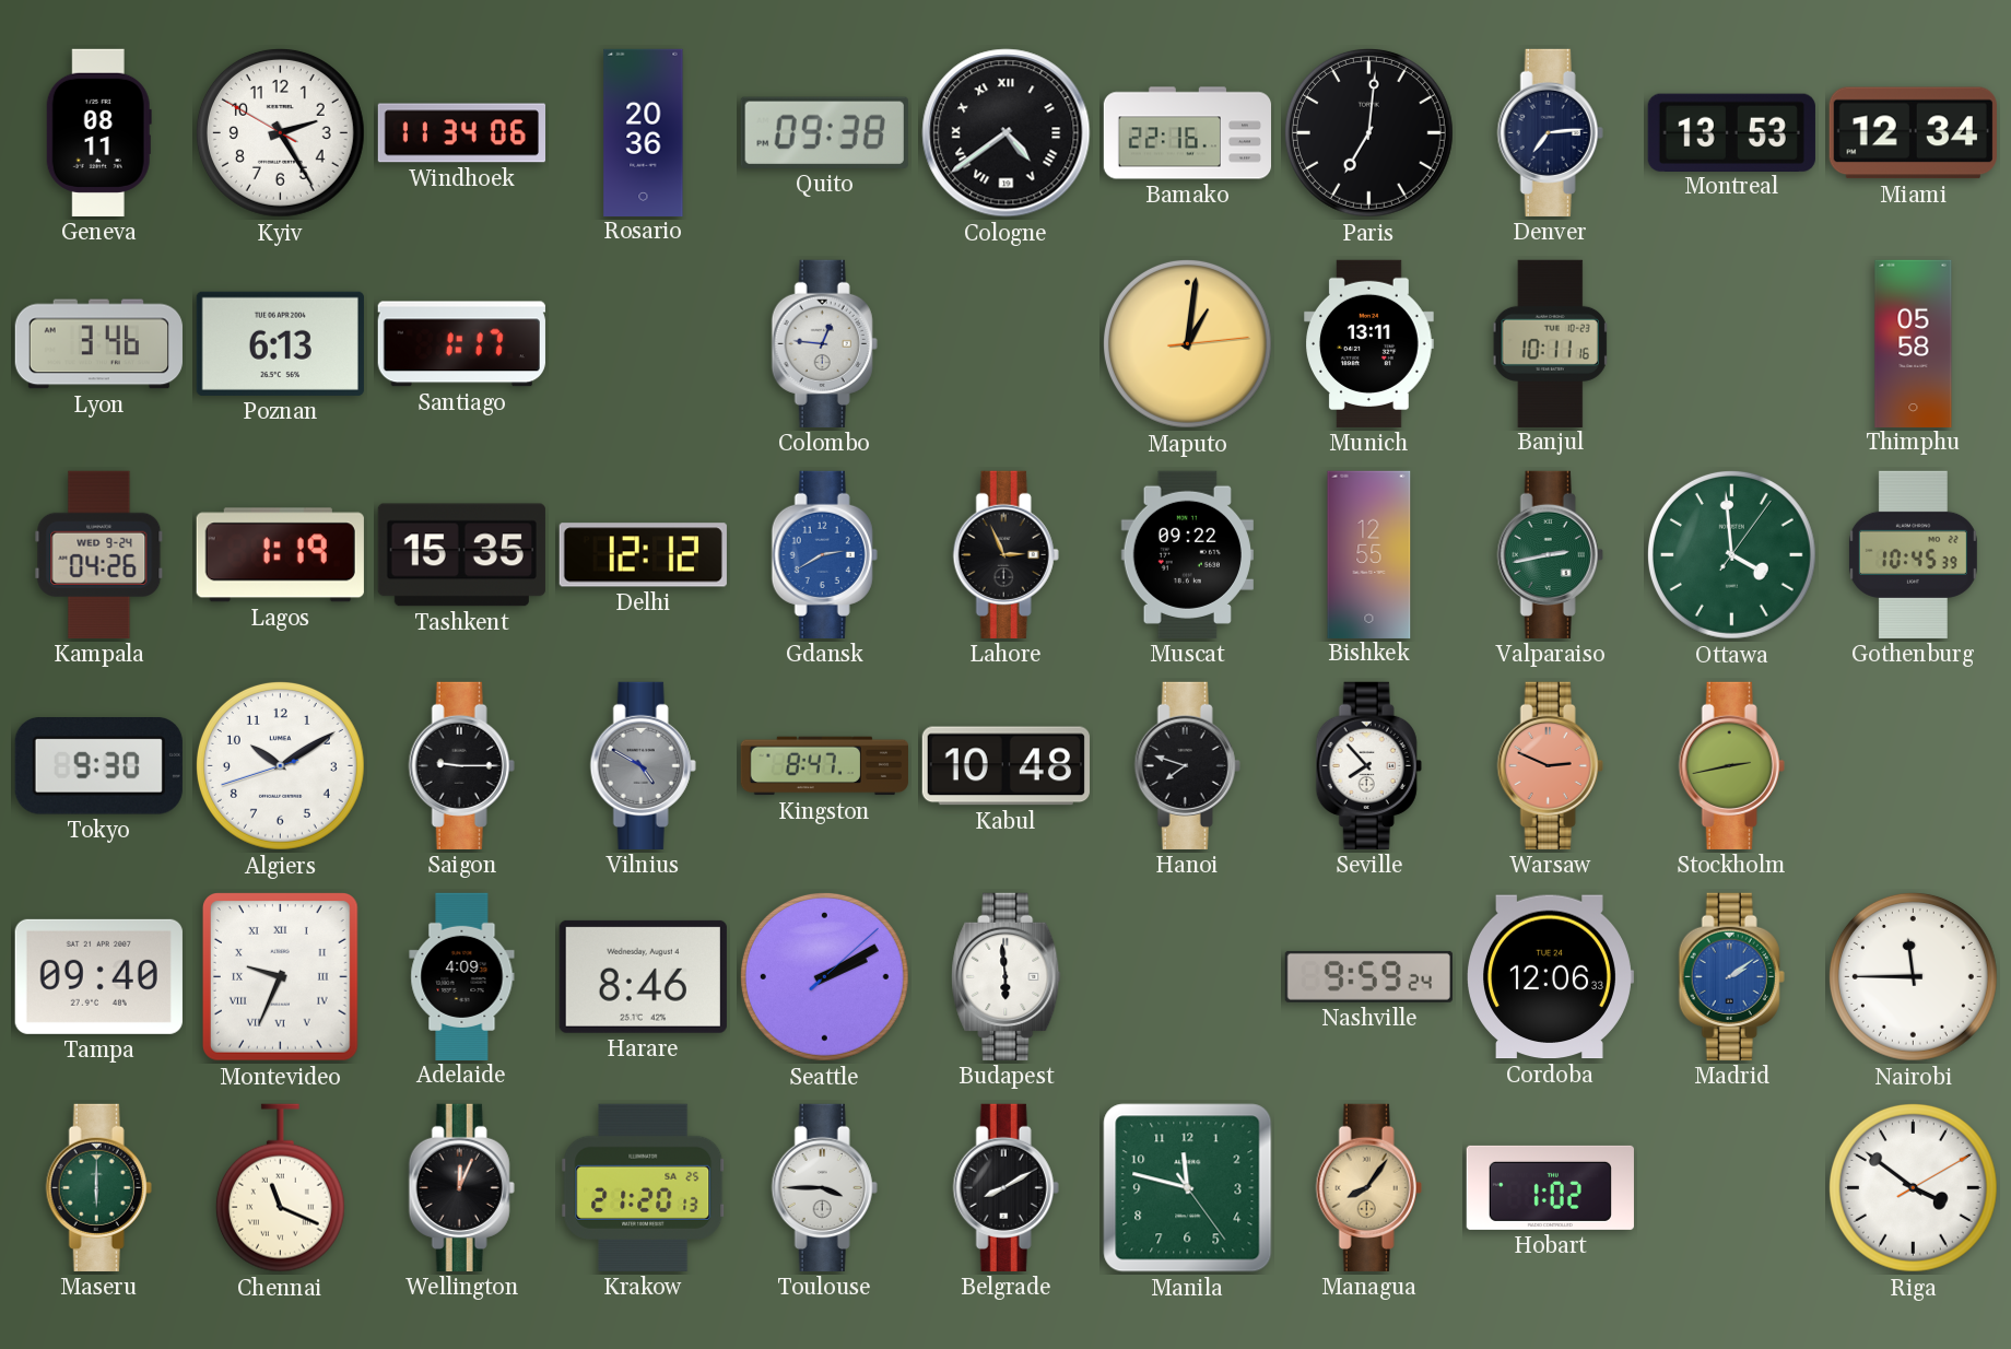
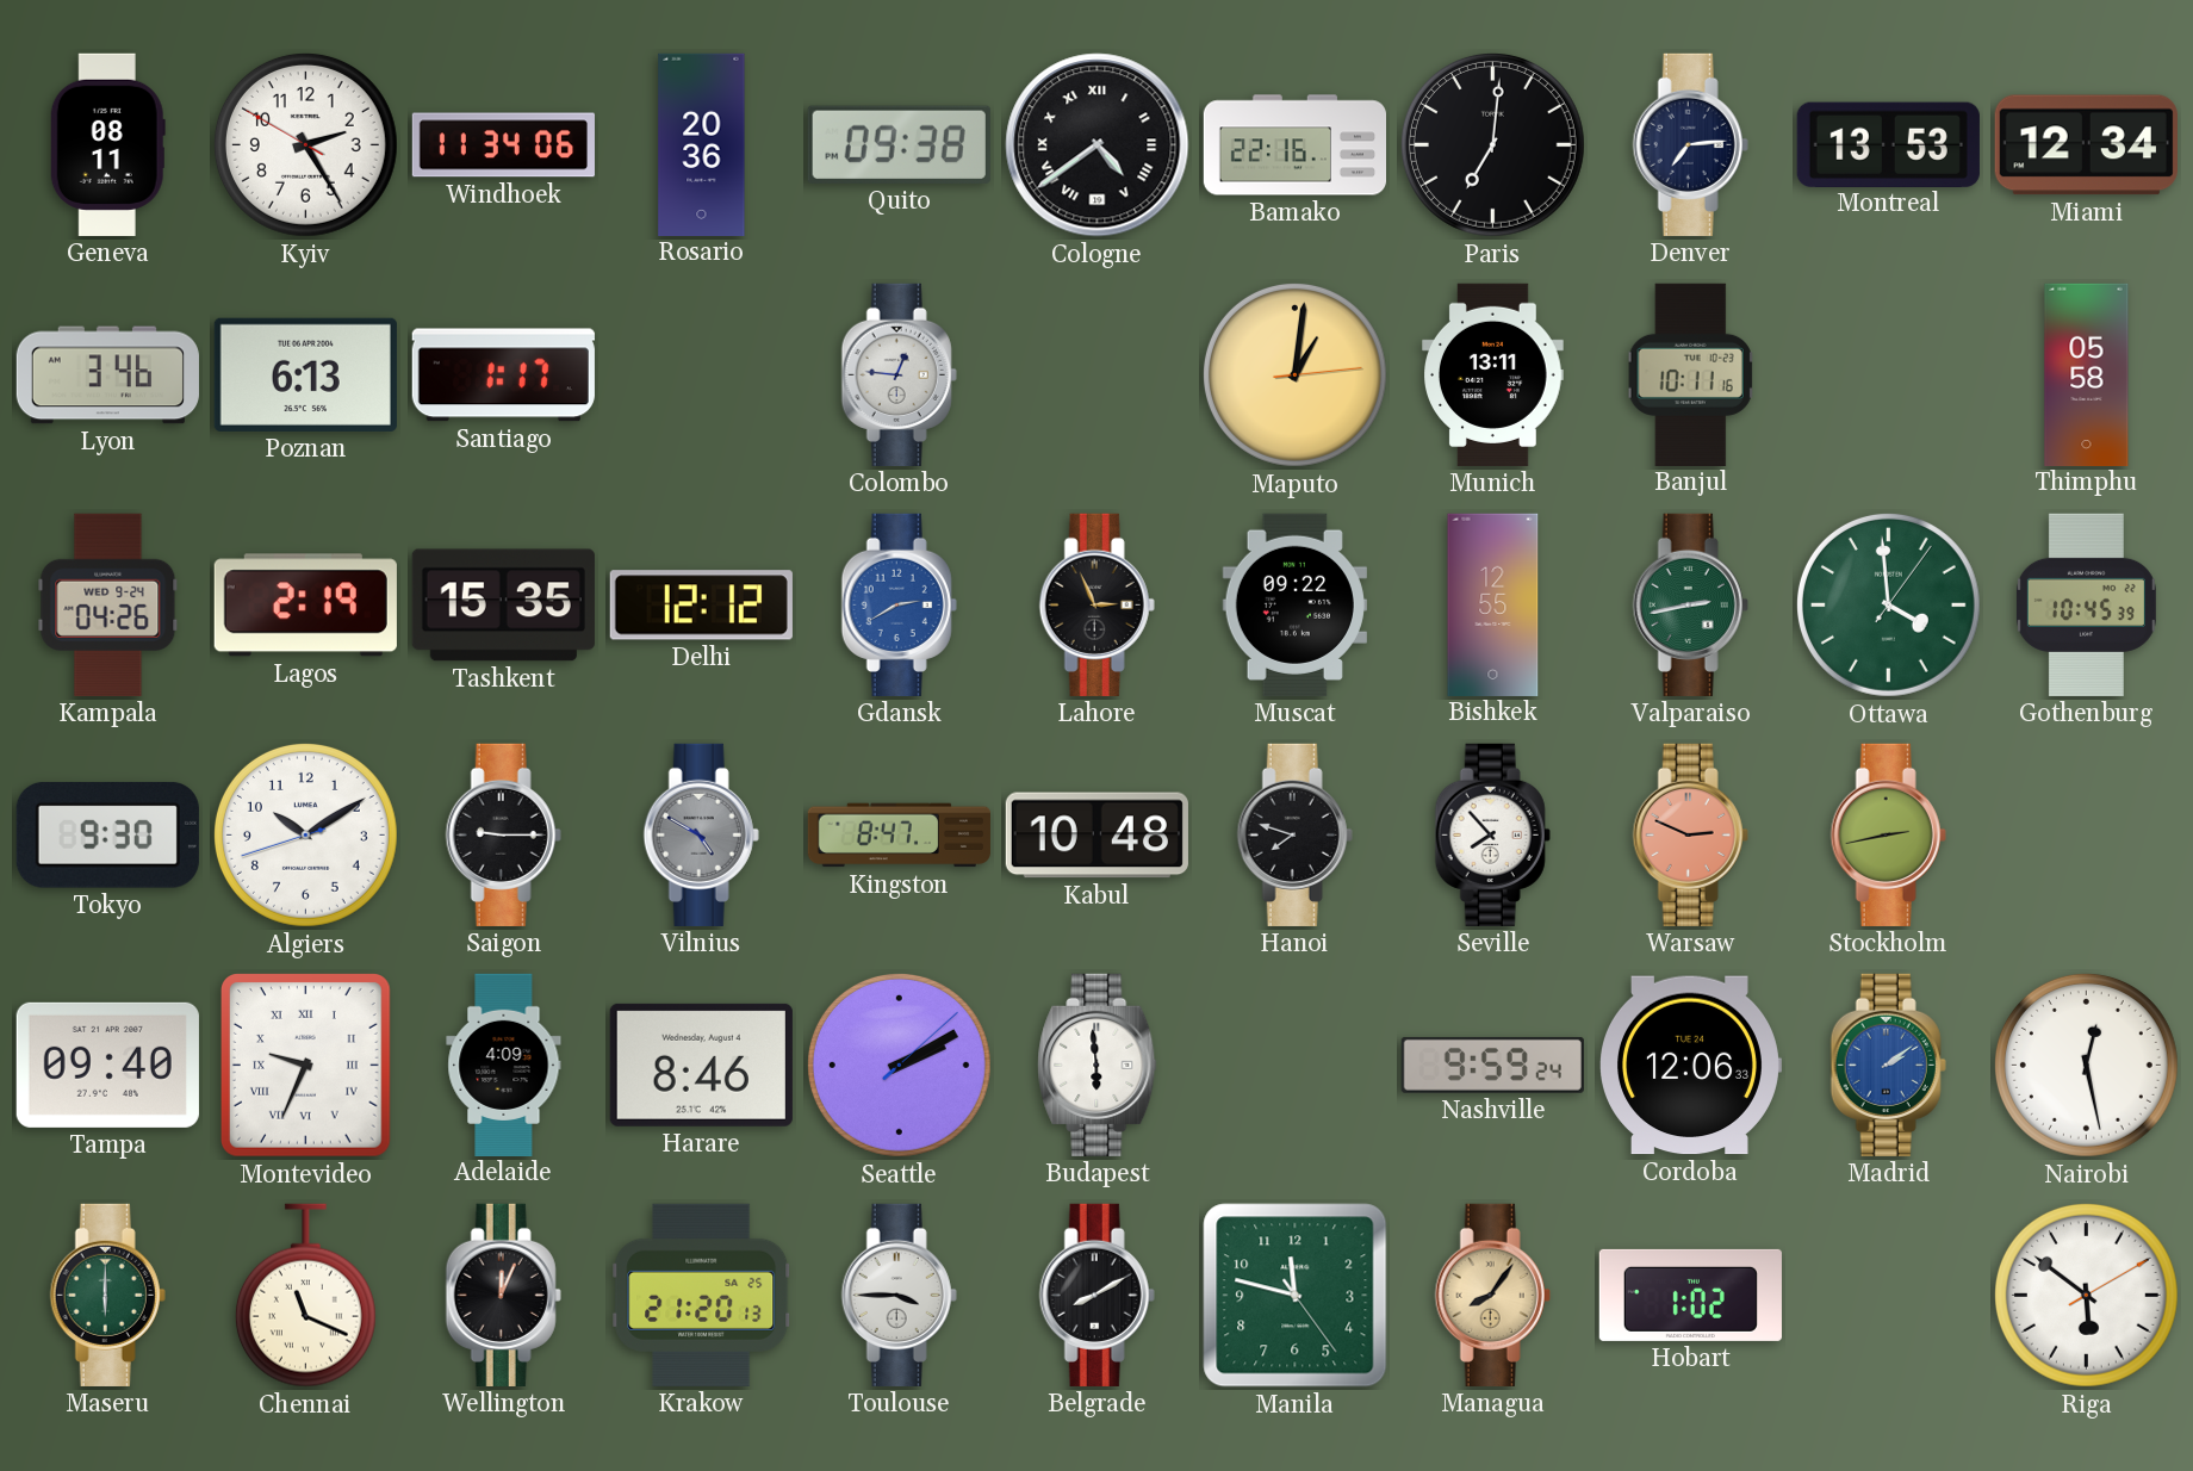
Lagos: 1:19 -> 2:19
Nairobi: 11:45 -> 12:28
Riga: 3:51 -> 5:51
